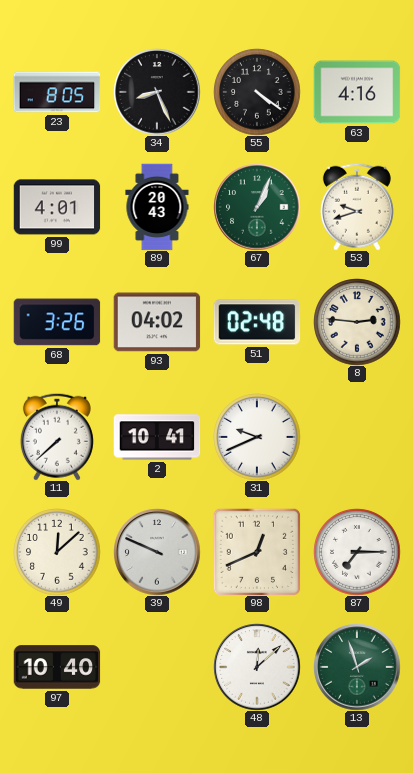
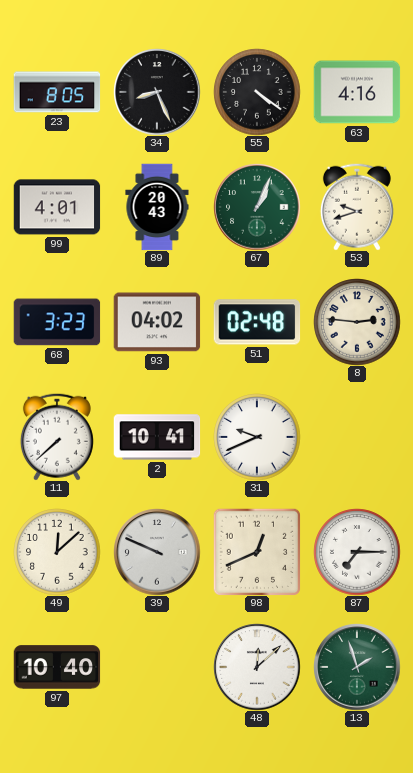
68: 3:26 -> 3:23
